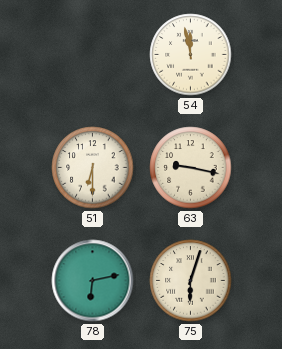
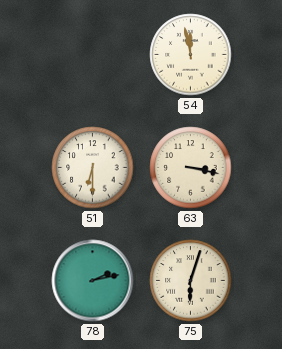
63: 9:17 -> 3:17
78: 6:13 -> 2:13
